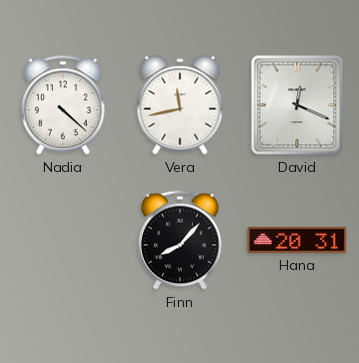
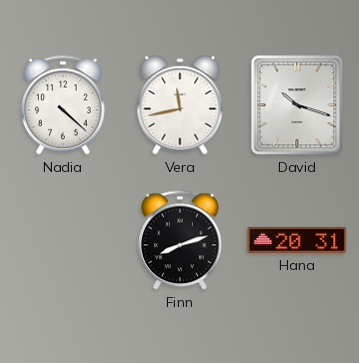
David: 12:19 -> 10:18
Finn: 8:07 -> 8:12
